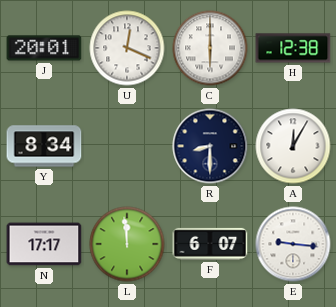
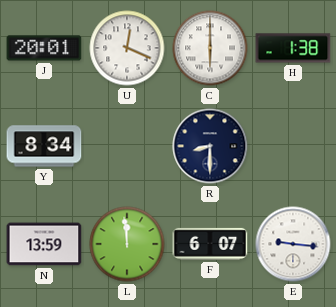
H: 12:38 -> 1:38
A: 12:05 -> none
N: 17:17 -> 13:59
